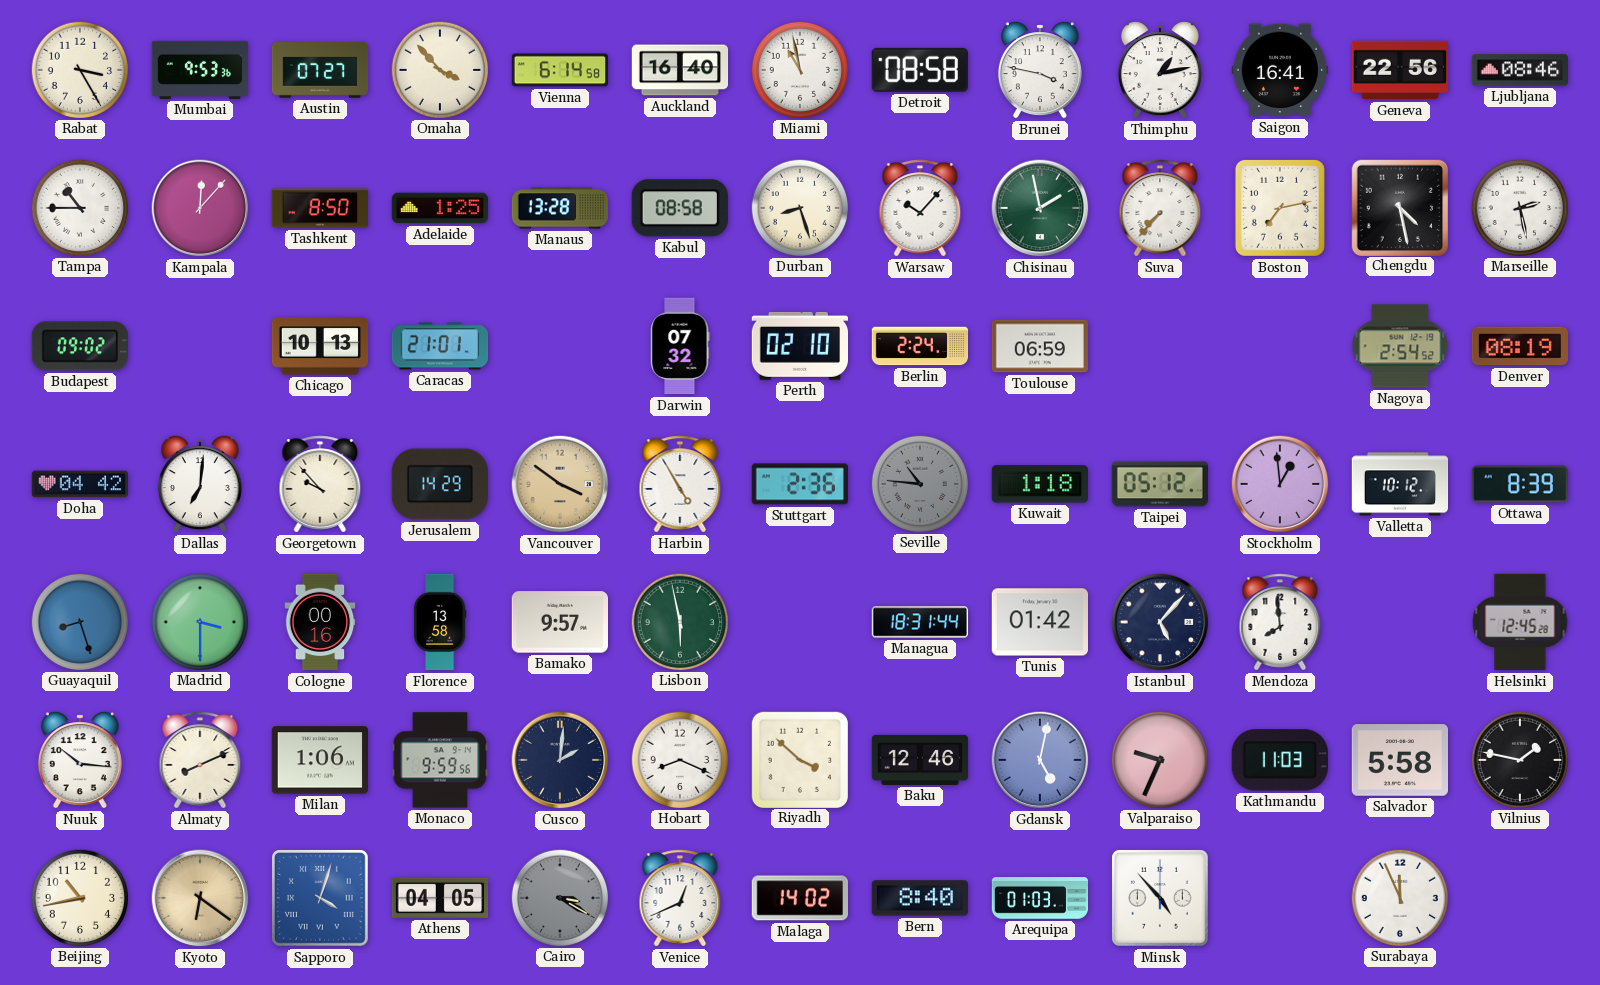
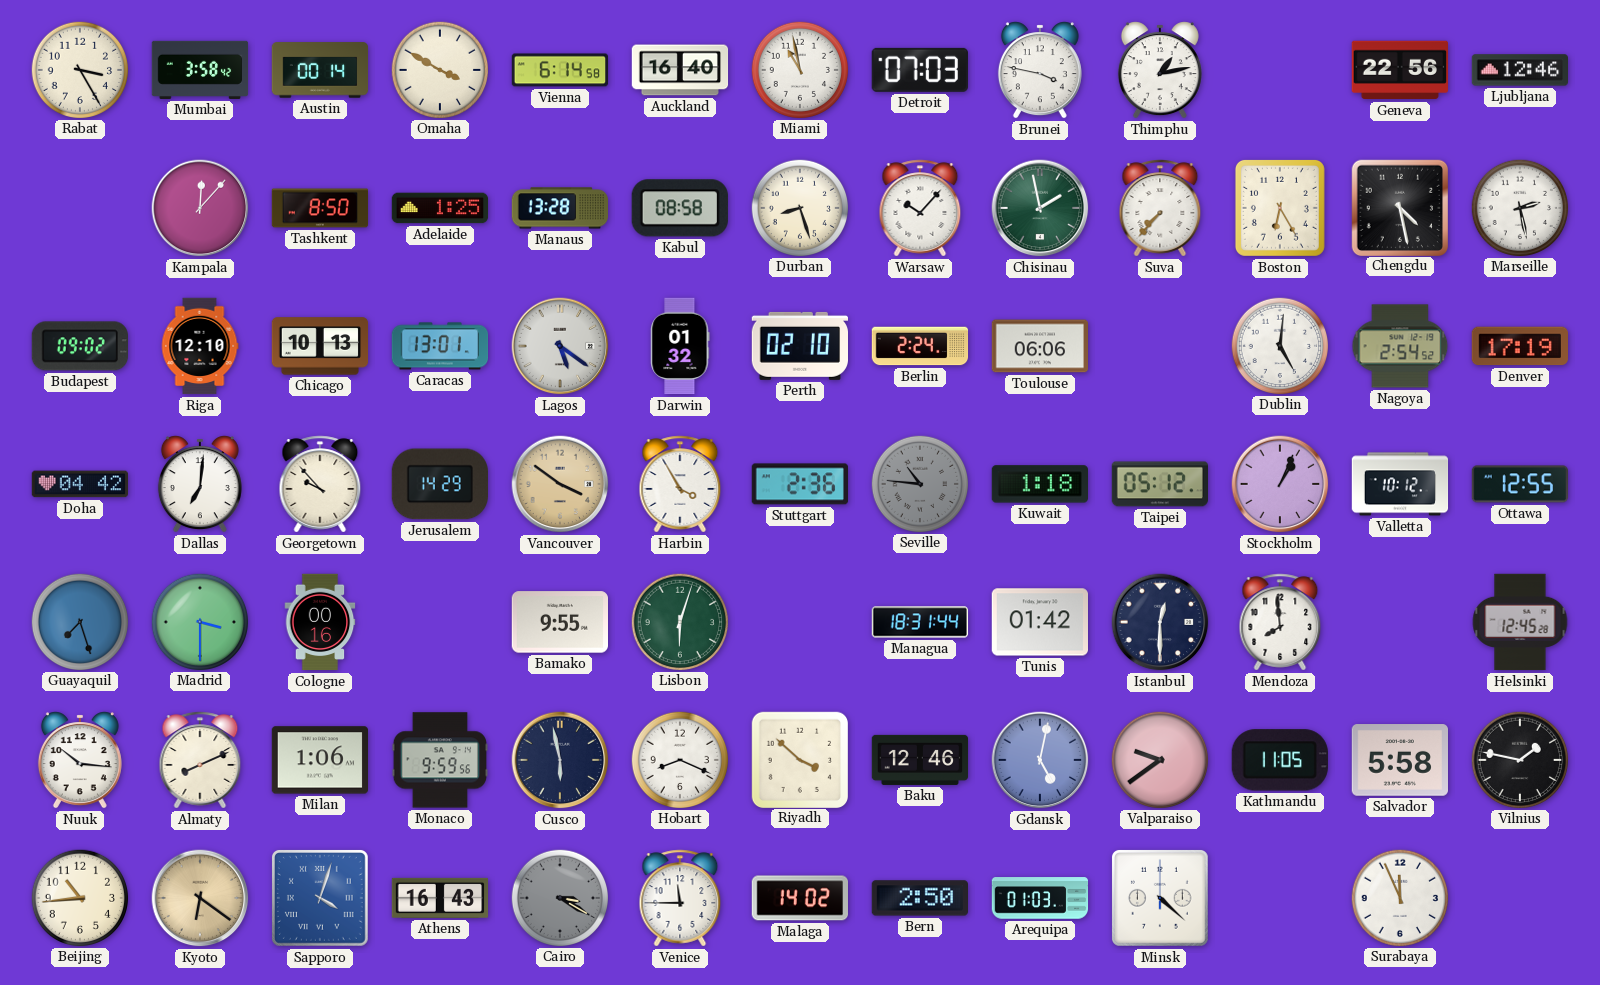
Mumbai: 9:53 -> 3:58
Austin: 07:27 -> 00:14
Omaha: 3:53 -> 3:50
Detroit: 08:58 -> 07:03
Saigon: 16:41 -> none
Ljubljana: 08:46 -> 12:46
Tampa: 10:45 -> none
Boston: 7:13 -> 6:25
Riga: none -> 12:10
Caracas: 21:01 -> 13:01
Lagos: none -> 5:21
Darwin: 07:32 -> 01:32
Toulouse: 06:59 -> 06:06
Dublin: none -> 5:01
Denver: 08:19 -> 17:19
Harbin: 4:55 -> 3:55
Stockholm: 12:59 -> 1:04
Ottawa: 8:39 -> 12:55
Guayaquil: 8:27 -> 7:27
Florence: 13:58 -> none
Bamako: 9:57 -> 9:55
Lisbon: 5:58 -> 6:03
Istanbul: 5:07 -> 12:30
Cusco: 2:01 -> 5:58
Valparaiso: 9:34 -> 9:39
Kathmandu: 11:03 -> 11:05
Beijing: 10:43 -> 10:44
Athens: 04:05 -> 16:43
Venice: 12:41 -> 11:45
Bern: 8:40 -> 2:50
Minsk: 4:53 -> 4:22
